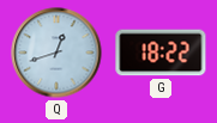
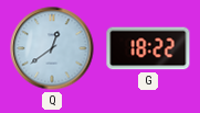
Q: 12:42 -> 12:39
